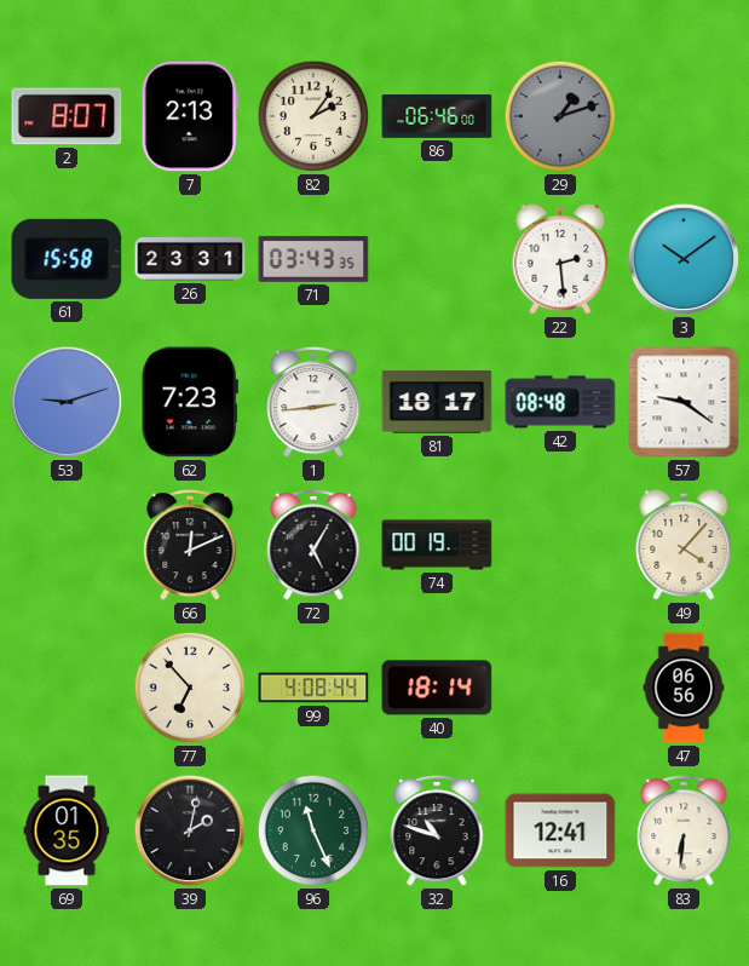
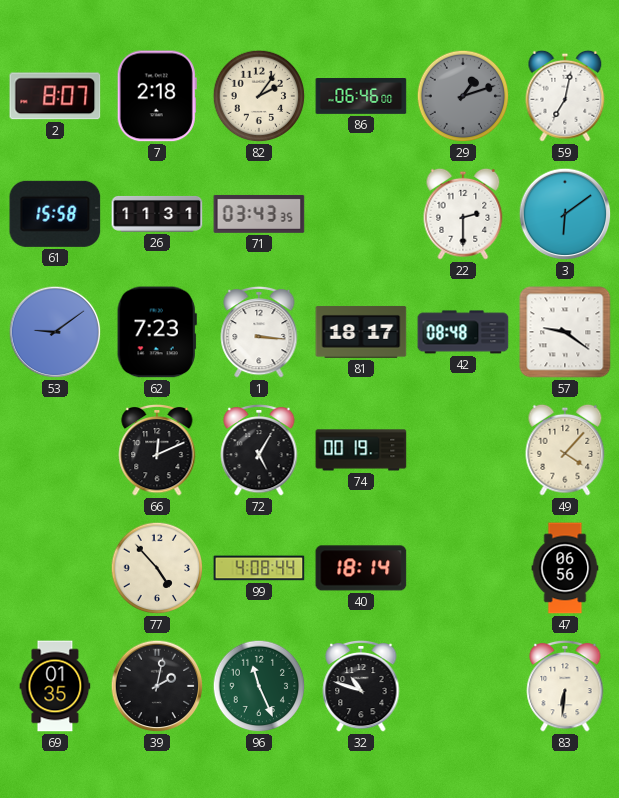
7: 2:13 -> 2:18
59: none -> 7:02
26: 23:31 -> 11:31
22: 2:29 -> 2:30
3: 10:09 -> 6:09
53: 9:12 -> 9:09
1: 2:44 -> 3:16
77: 6:53 -> 4:53
16: 12:41 -> none
